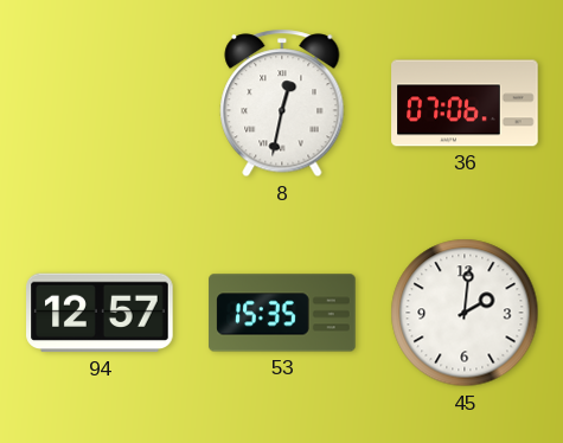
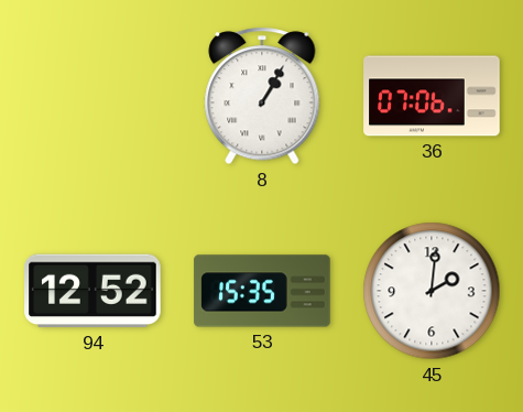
8: 12:32 -> 1:05
94: 12:57 -> 12:52
